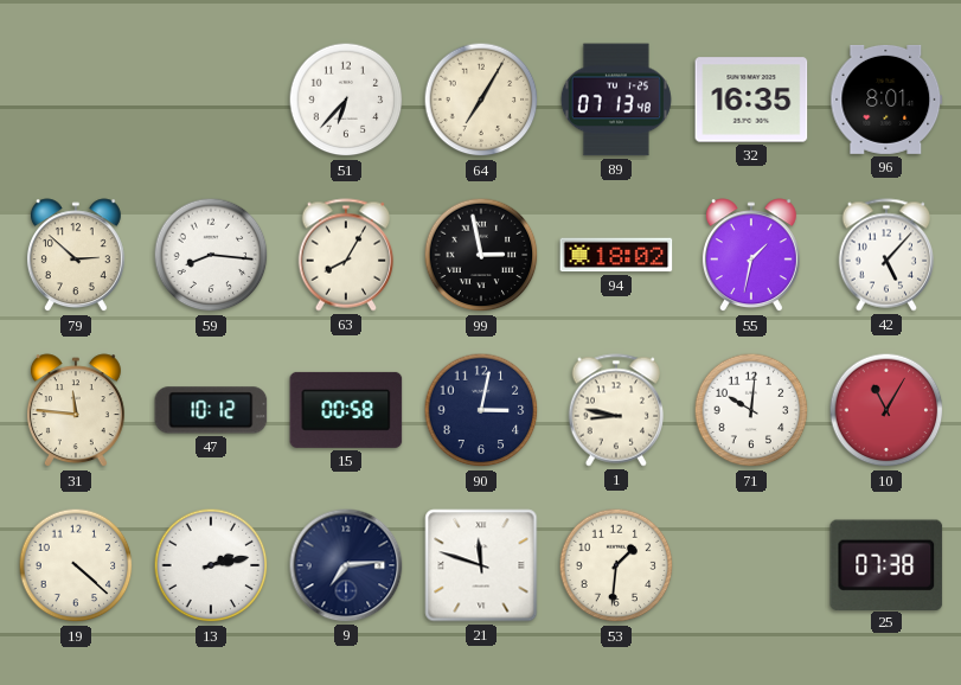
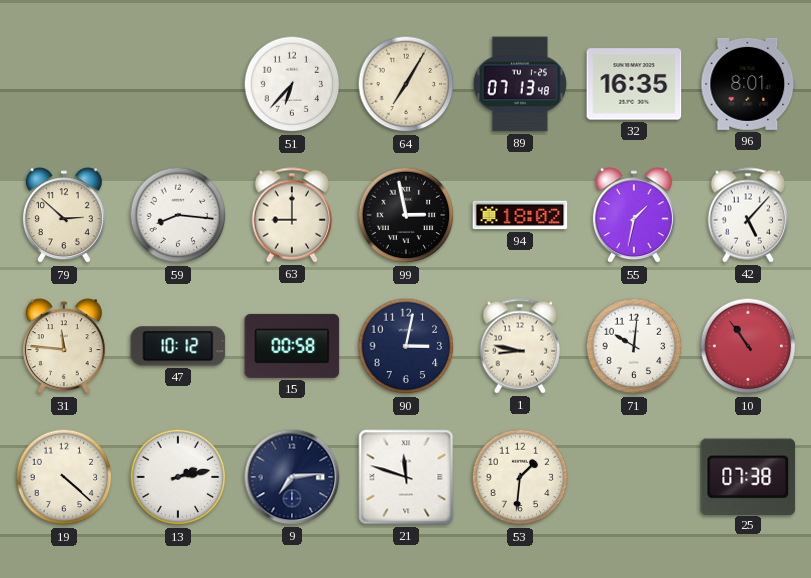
63: 8:05 -> 9:00
10: 11:05 -> 10:54
